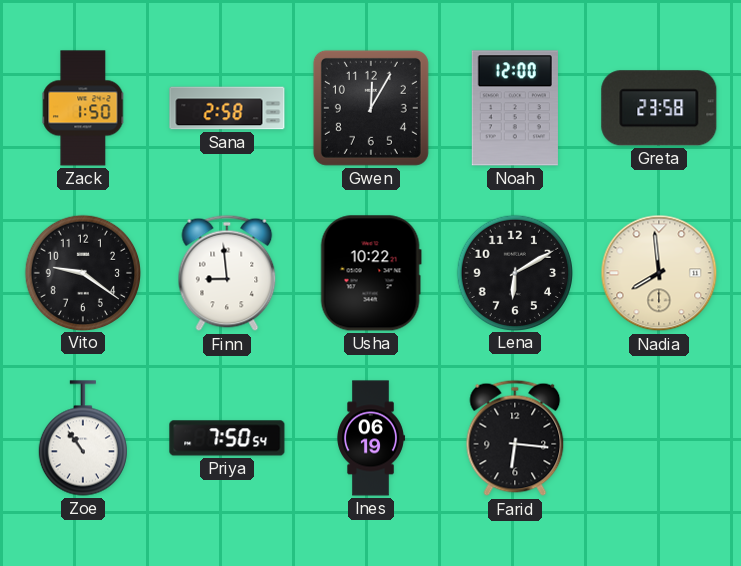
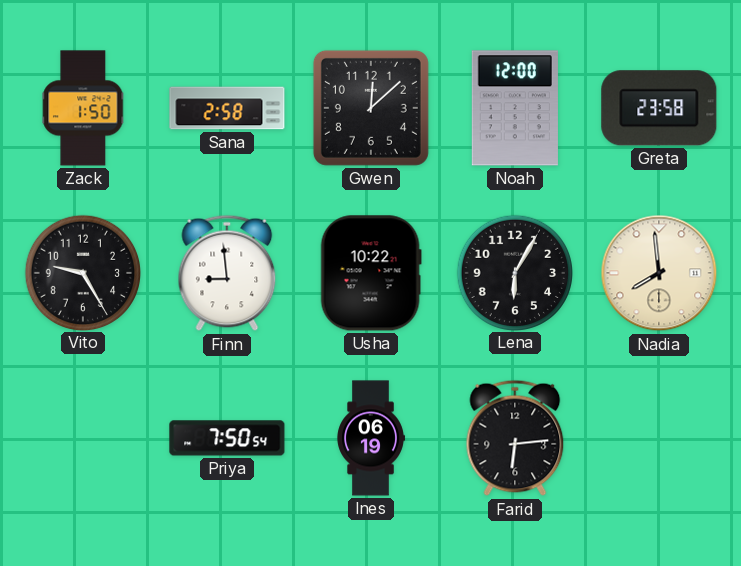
Gwen: 12:05 -> 12:08
Vito: 9:21 -> 9:25
Lena: 6:10 -> 6:05
Zoe: 10:54 -> none
Farid: 6:16 -> 6:14
